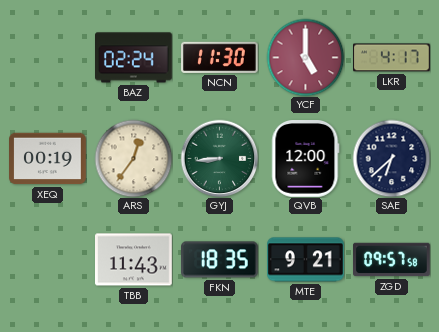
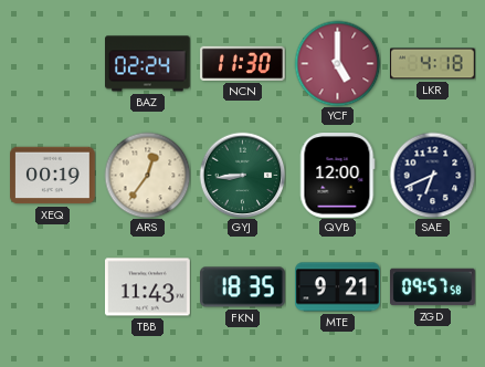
LKR: 4:17 -> 4:18
SAE: 6:38 -> 6:41
